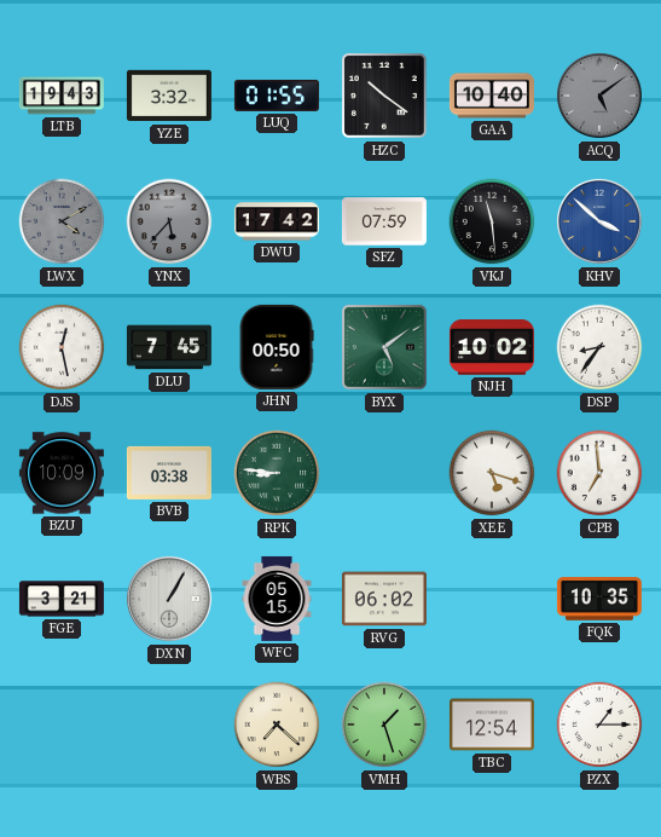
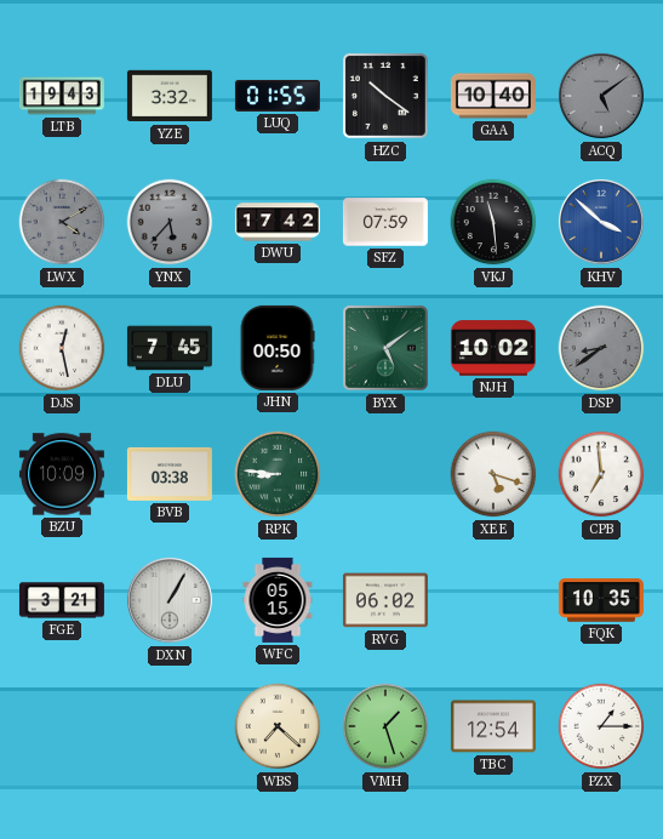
DSP: 8:36 -> 8:39
DSP dial: white -> grey
